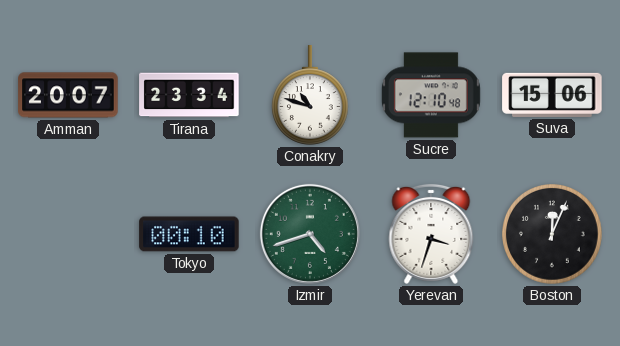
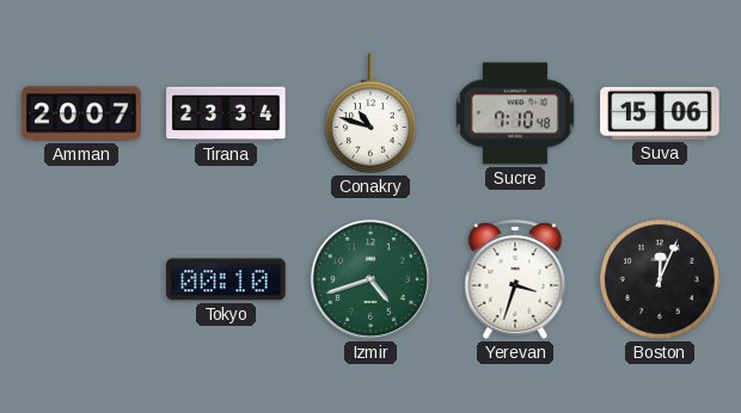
Sucre: 12:10 -> 7:10
